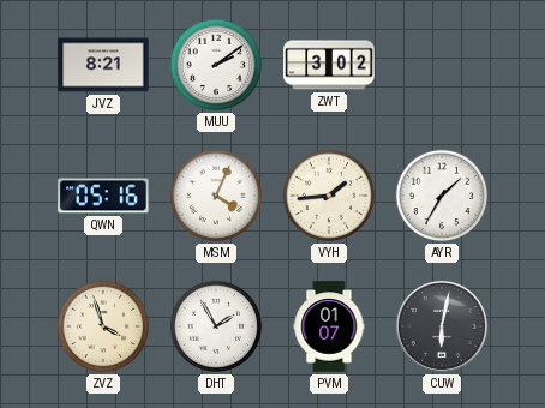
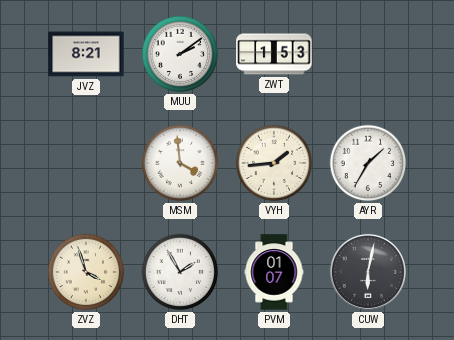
ZWT: 3:02 -> 1:53
QWN: 05:16 -> none
MSM: 4:04 -> 3:59
